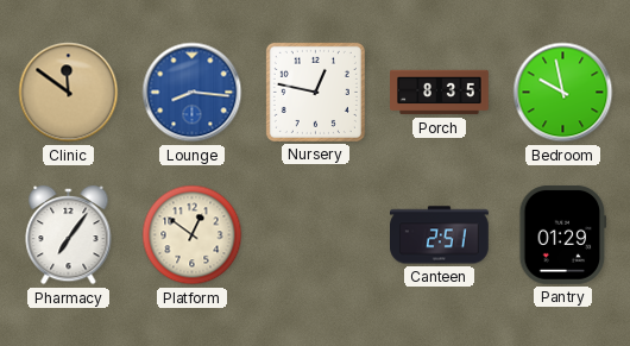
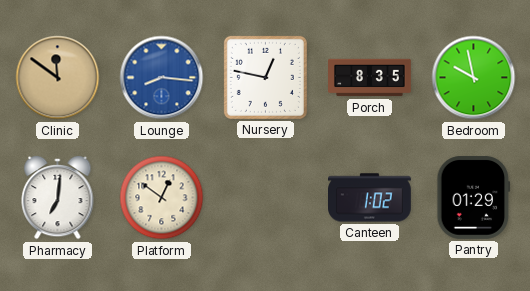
Pharmacy: 7:06 -> 7:01
Canteen: 2:51 -> 1:02
